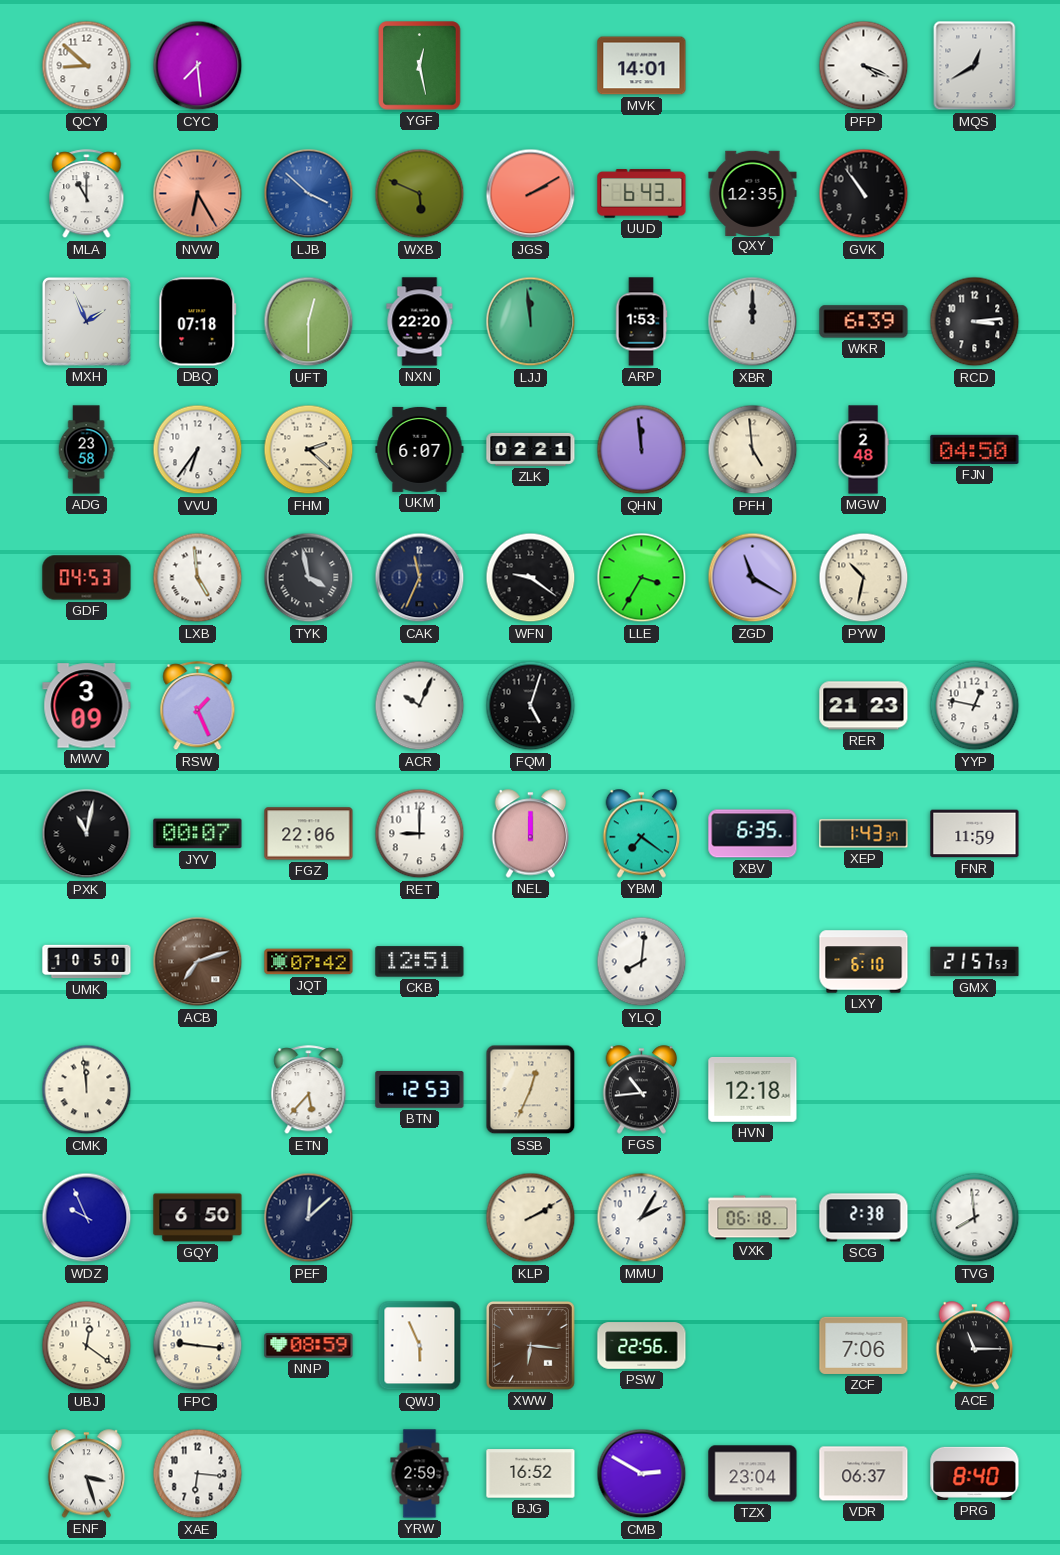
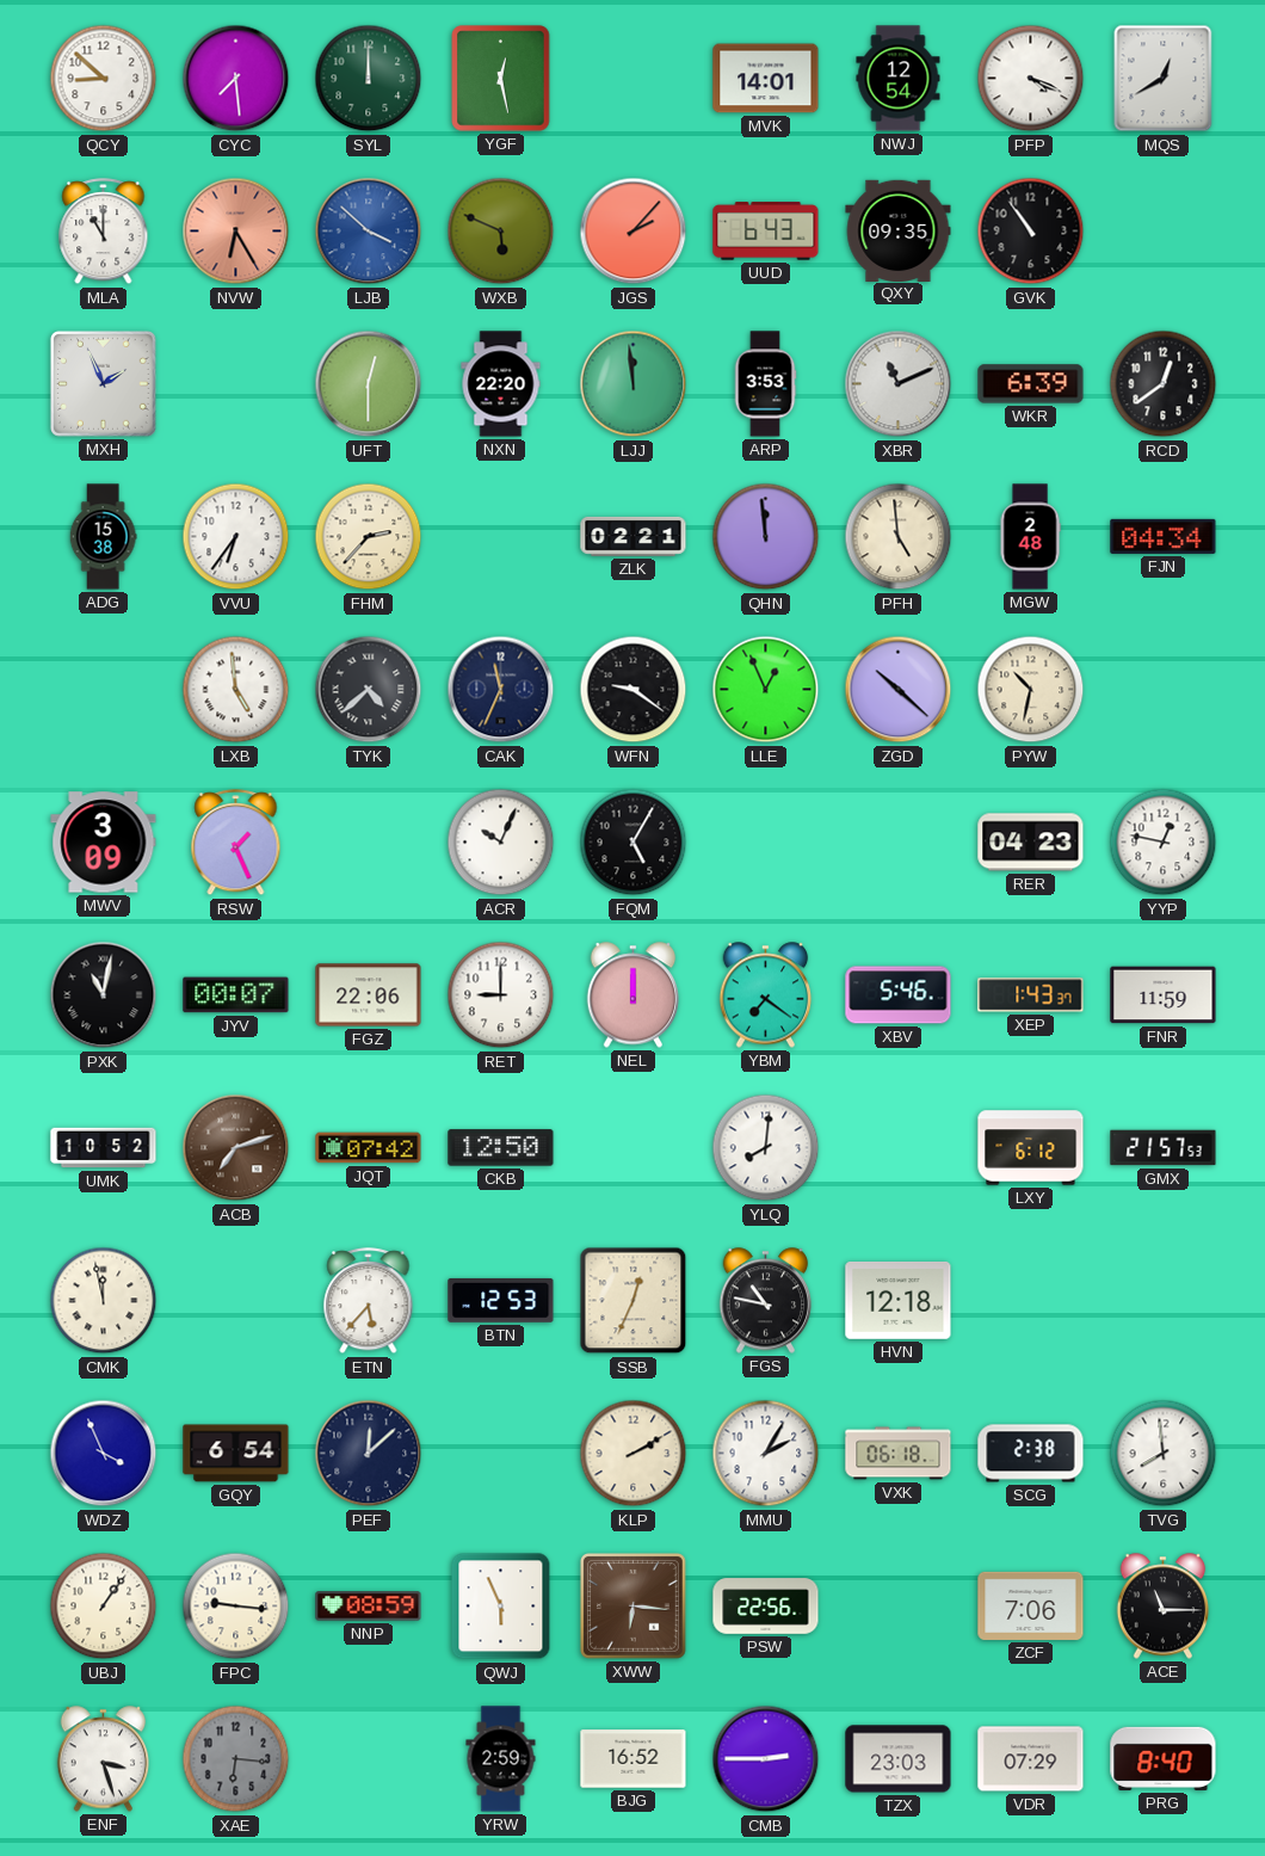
SYL: none -> 12:00
NWJ: none -> 12:54
JGS: 2:10 -> 2:07
QXY: 12:35 -> 09:35
DBQ: 07:18 -> none
ARP: 1:53 -> 3:53
XBR: 12:00 -> 11:11
RCD: 3:14 -> 12:39
ADG: 23:58 -> 15:38
FHM: 2:22 -> 2:37
UKM: 6:07 -> none
FJN: 04:50 -> 04:34
GDF: 04:53 -> none
TYK: 3:58 -> 4:38
LLE: 3:35 -> 12:56
ZGD: 11:20 -> 10:22
FQM: 5:03 -> 5:05
RER: 21:23 -> 04:23
XBV: 6:35 -> 5:46
UMK: 10:50 -> 10:52
CKB: 12:51 -> 12:50
LXY: 6:10 -> 6:12
CMK: 11:59 -> 11:58
FGS: 10:44 -> 10:47
WDZ: 9:56 -> 3:56
GQY: 6:50 -> 6:54
UBJ: 12:21 -> 1:06
XAE dial: white -> grey
CMB: 2:50 -> 2:45
TZX: 23:04 -> 23:03
VDR: 06:37 -> 07:29
